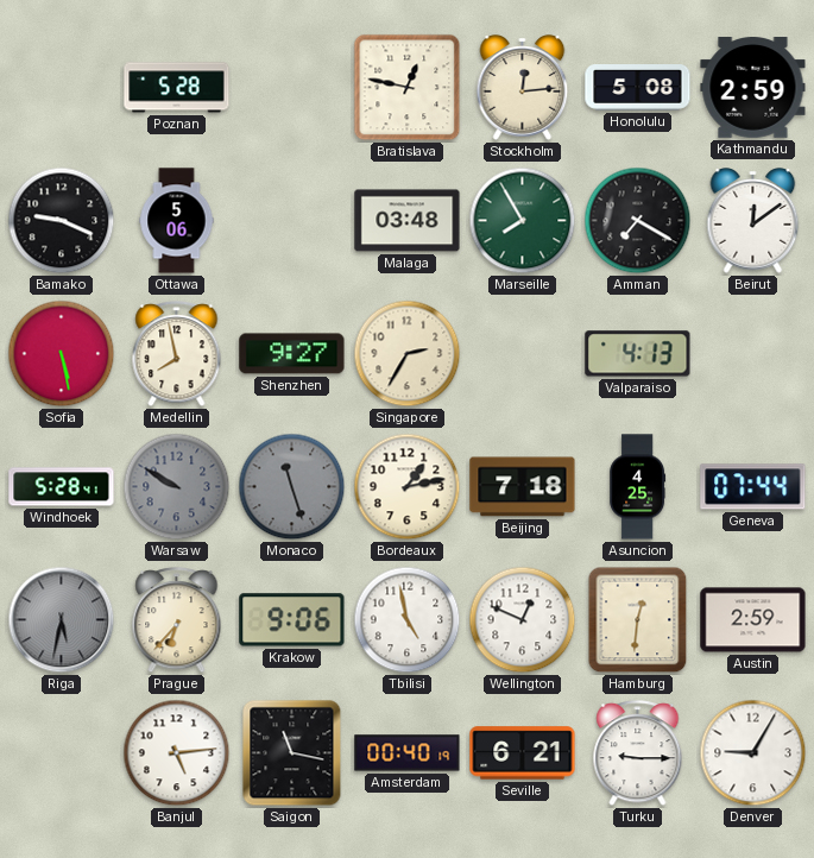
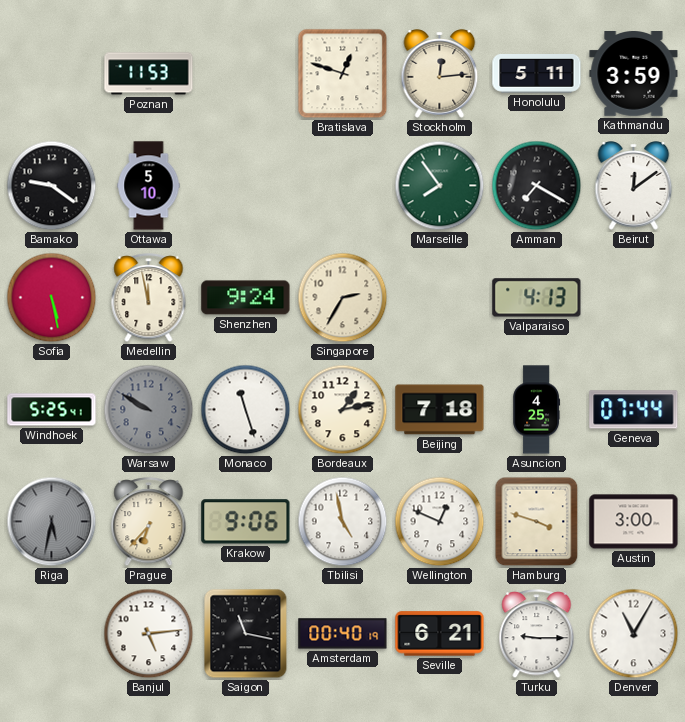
Poznan: 5:28 -> 11:53
Bratislava: 12:47 -> 12:48
Honolulu: 5:08 -> 5:11
Kathmandu: 2:59 -> 3:59
Bamako: 9:19 -> 9:21
Ottawa: 5:06 -> 5:10
Malaga: 03:48 -> none
Marseille: 7:55 -> 7:54
Medellin: 7:58 -> 11:58
Shenzhen: 9:27 -> 9:24
Windhoek: 5:28 -> 5:25
Monaco dial: grey -> white
Hamburg: 12:31 -> 3:48
Austin: 2:59 -> 3:00
Denver: 9:05 -> 11:05
